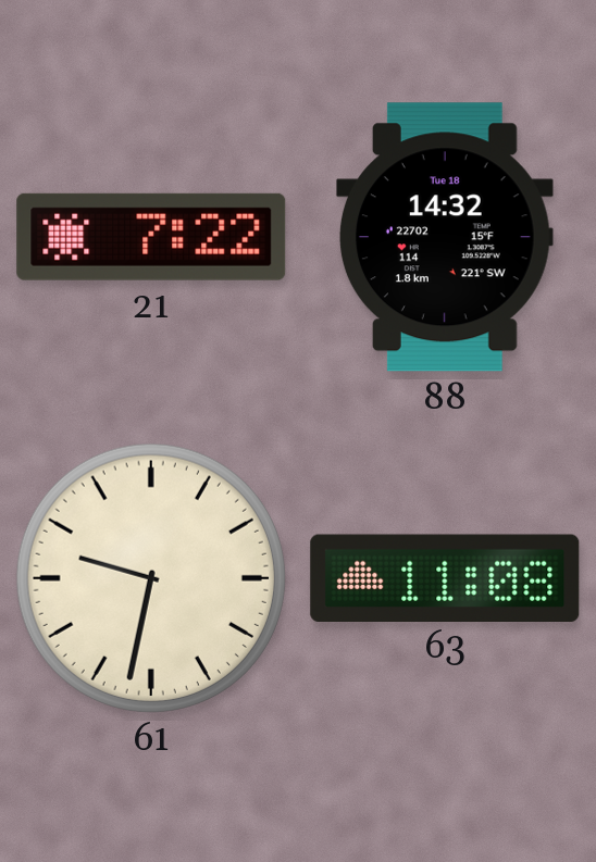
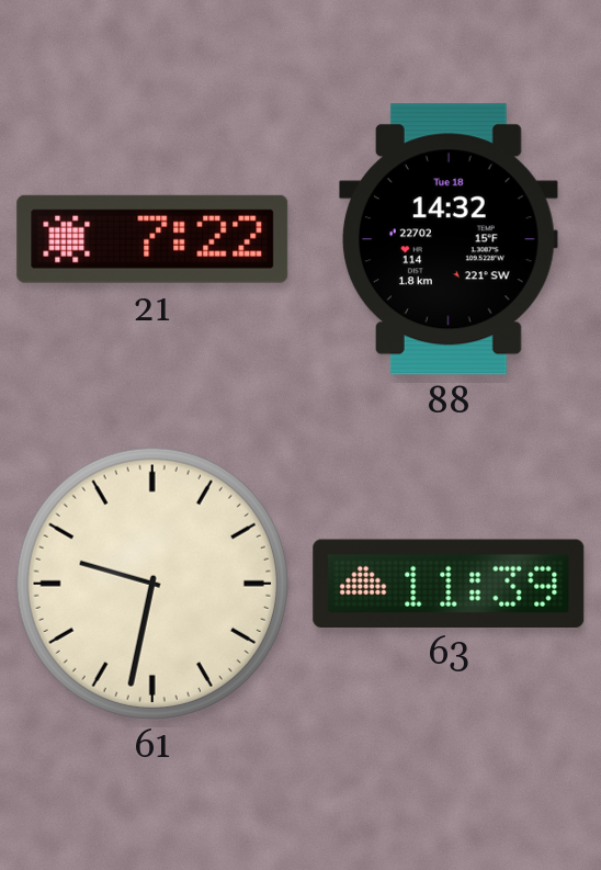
63: 11:08 -> 11:39
